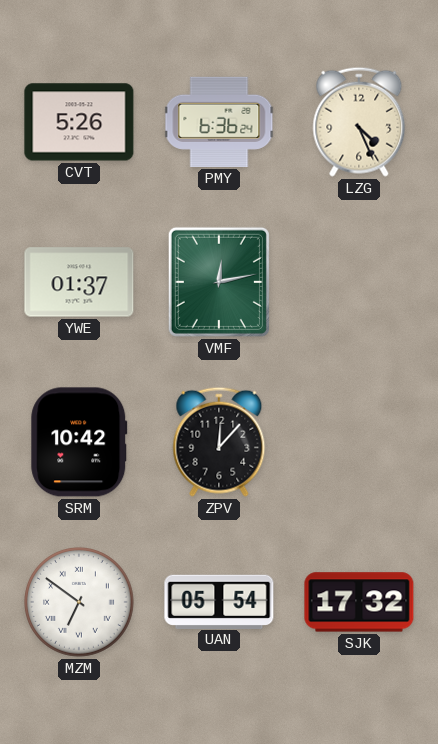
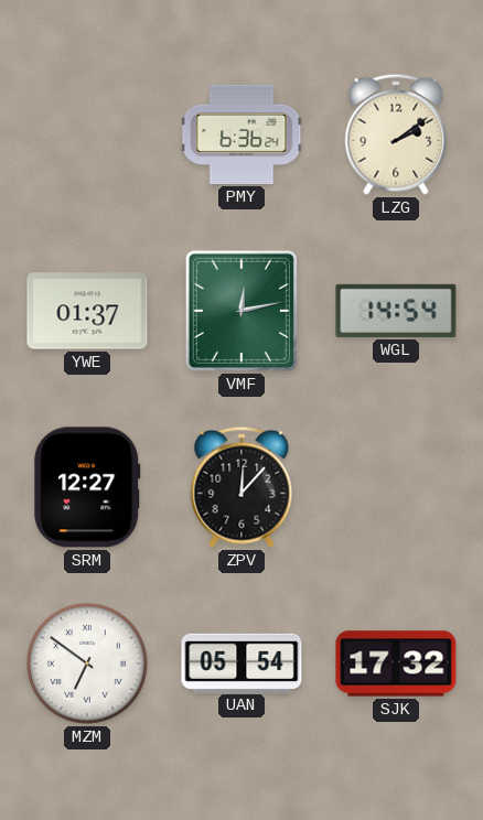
CVT: 5:26 -> none
LZG: 4:26 -> 2:09
WGL: none -> 14:54
SRM: 10:42 -> 12:27
